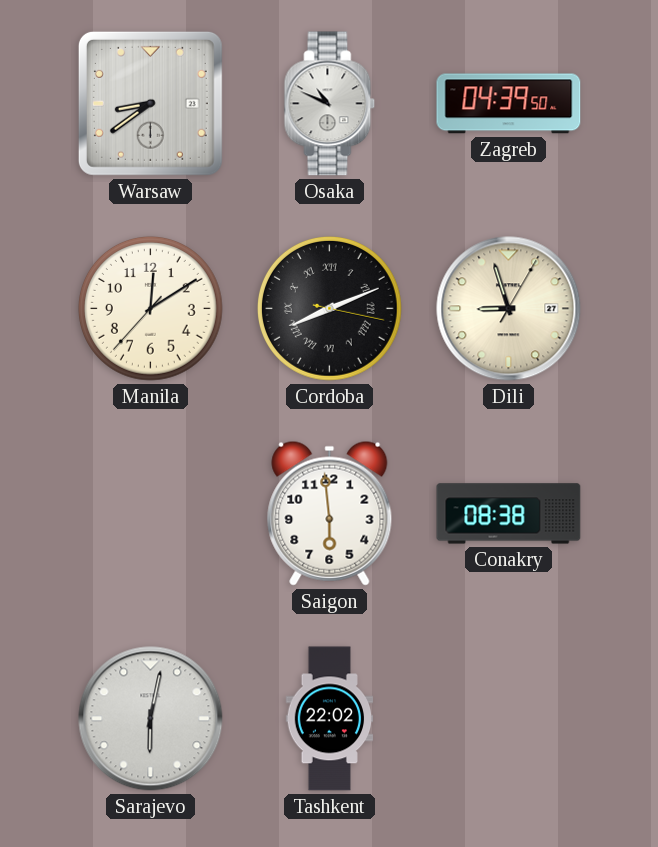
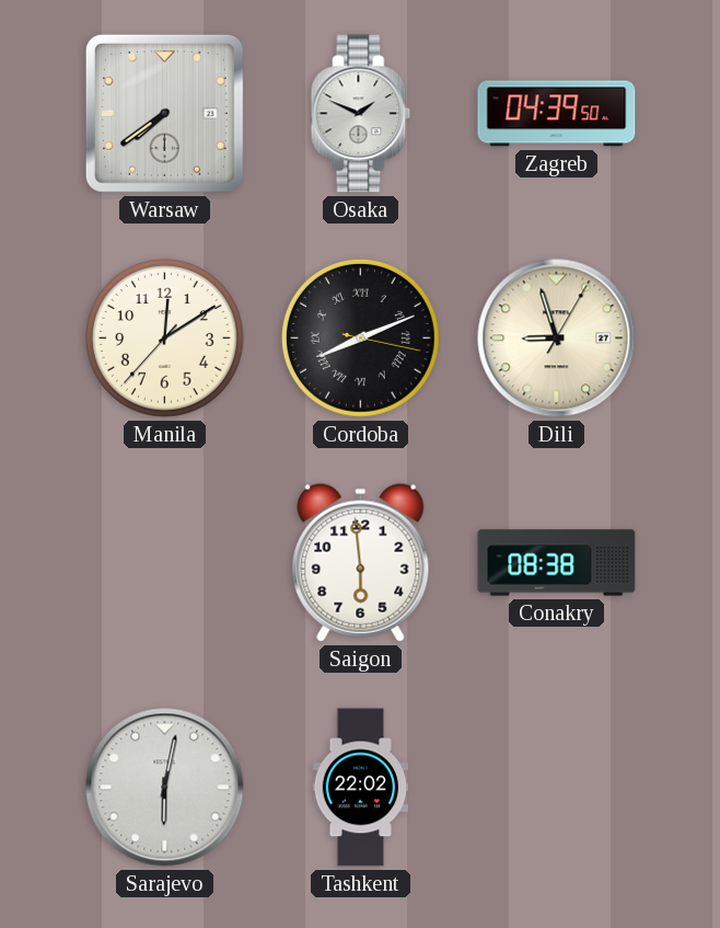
Warsaw: 8:39 -> 7:39
Osaka: 10:49 -> 1:49
